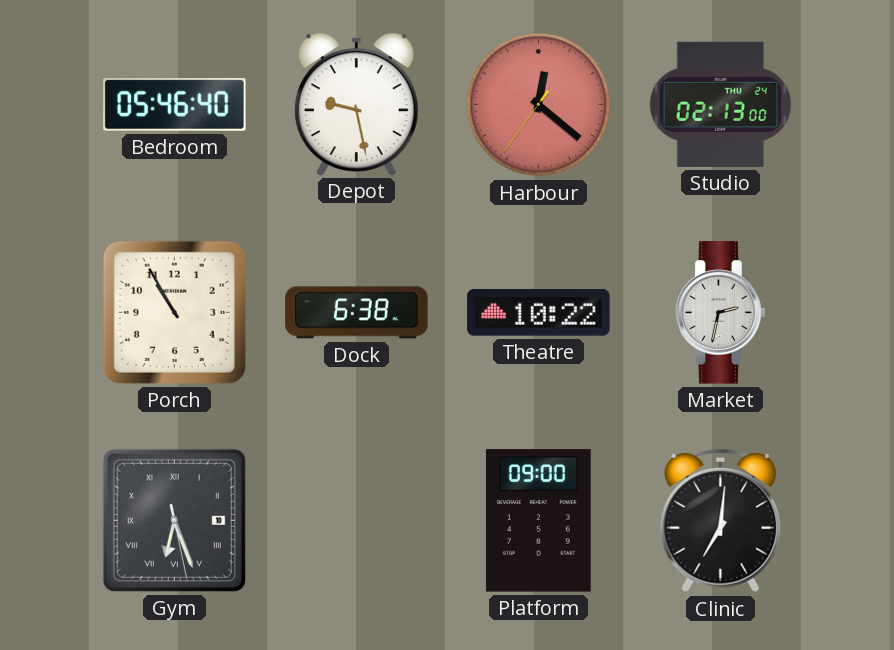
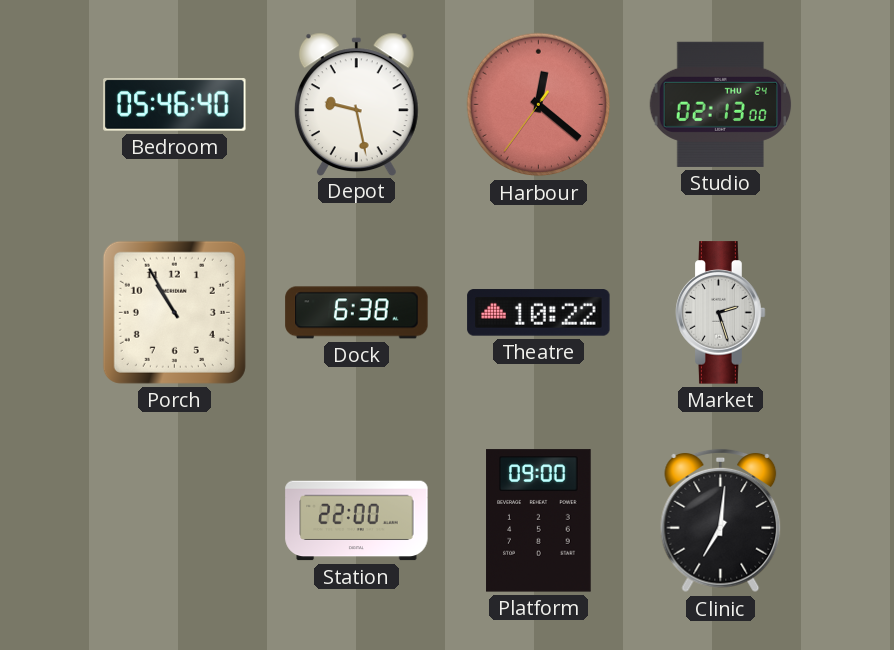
Market: 2:32 -> 2:27
Gym: 6:26 -> none
Station: none -> 22:00
